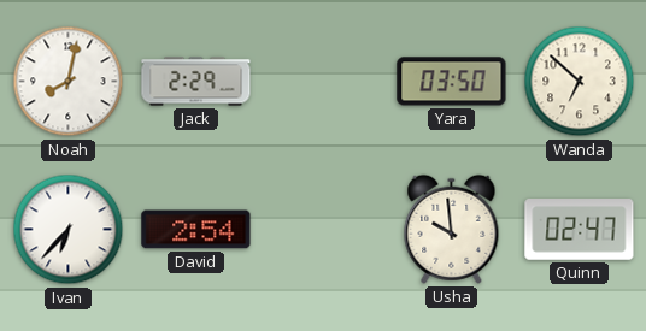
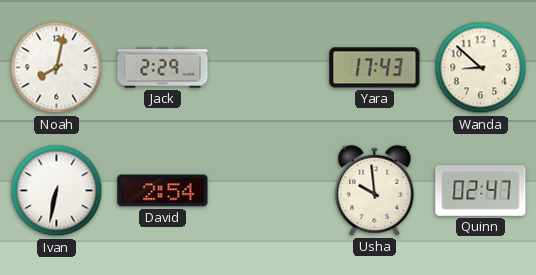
Yara: 03:50 -> 17:43
Wanda: 6:52 -> 8:52
Ivan: 6:37 -> 6:32
